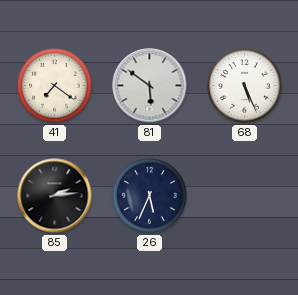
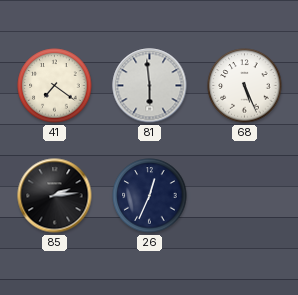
81: 5:51 -> 5:59
26: 5:34 -> 12:34
